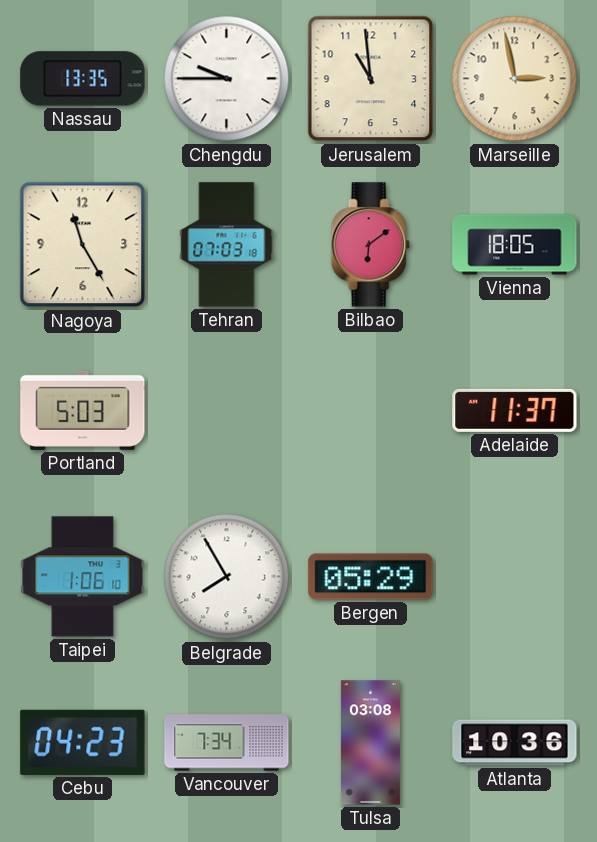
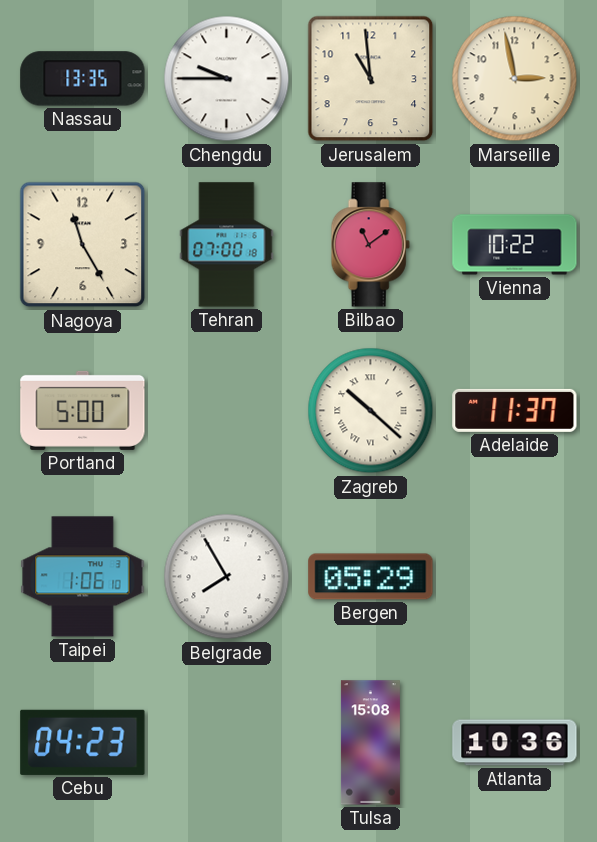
Tehran: 07:03 -> 07:00
Bilbao: 6:09 -> 11:09
Vienna: 18:05 -> 10:22
Portland: 5:03 -> 5:00
Zagreb: none -> 10:22
Vancouver: 7:34 -> none
Tulsa: 03:08 -> 15:08
